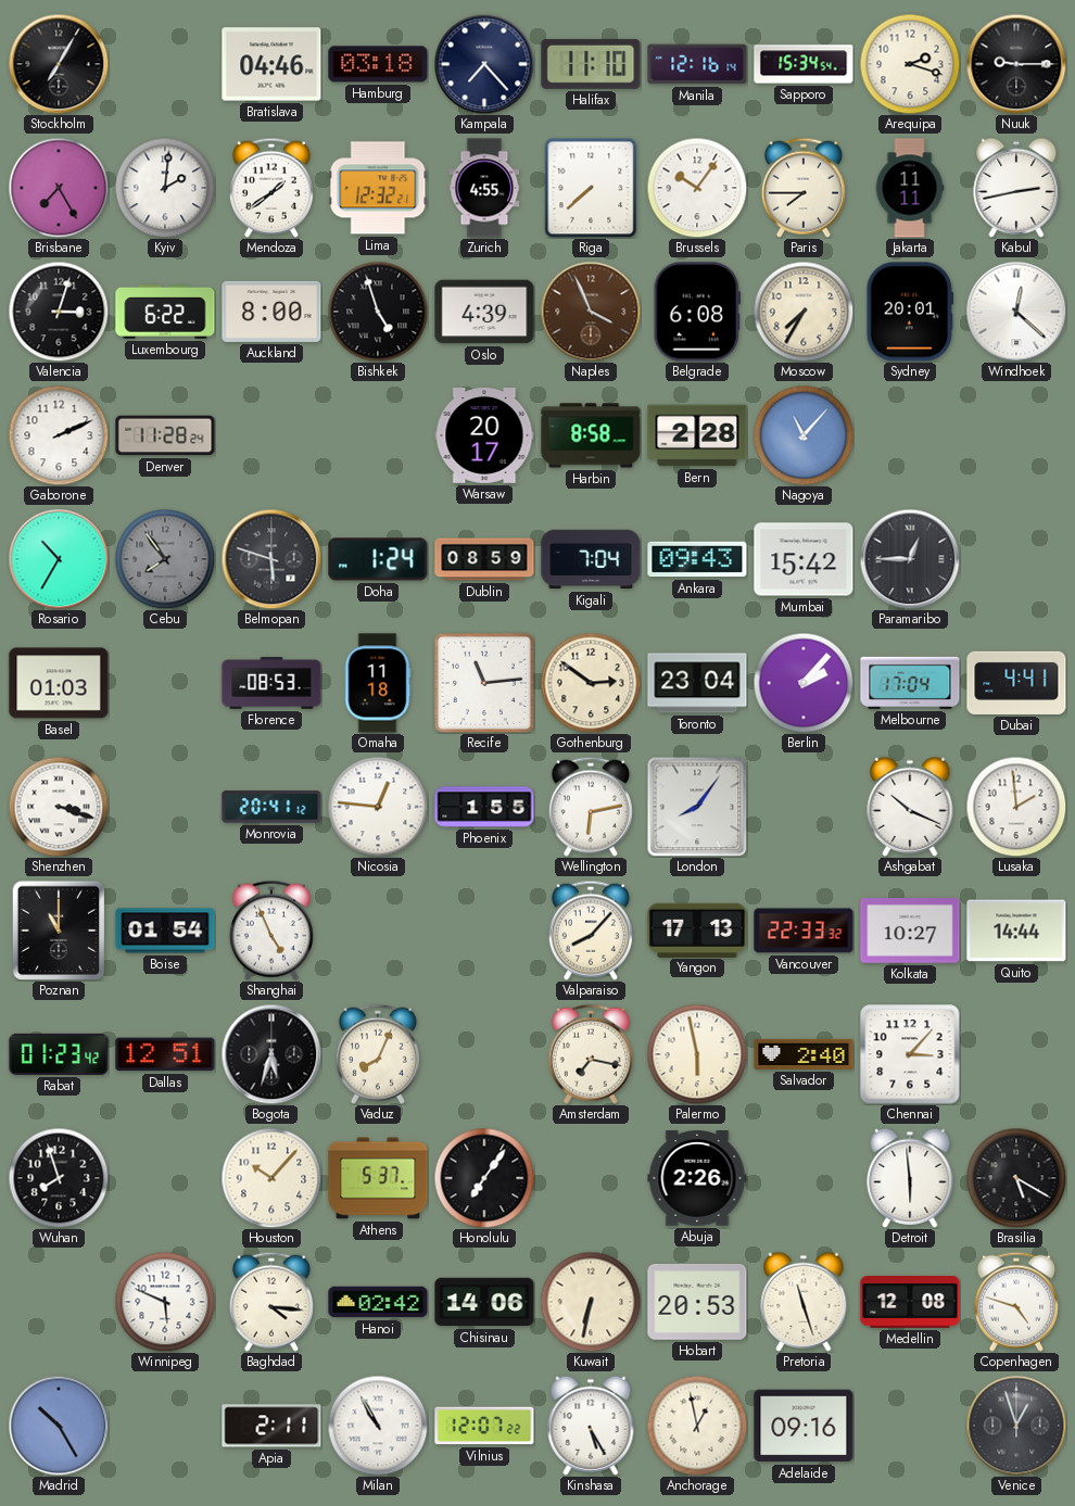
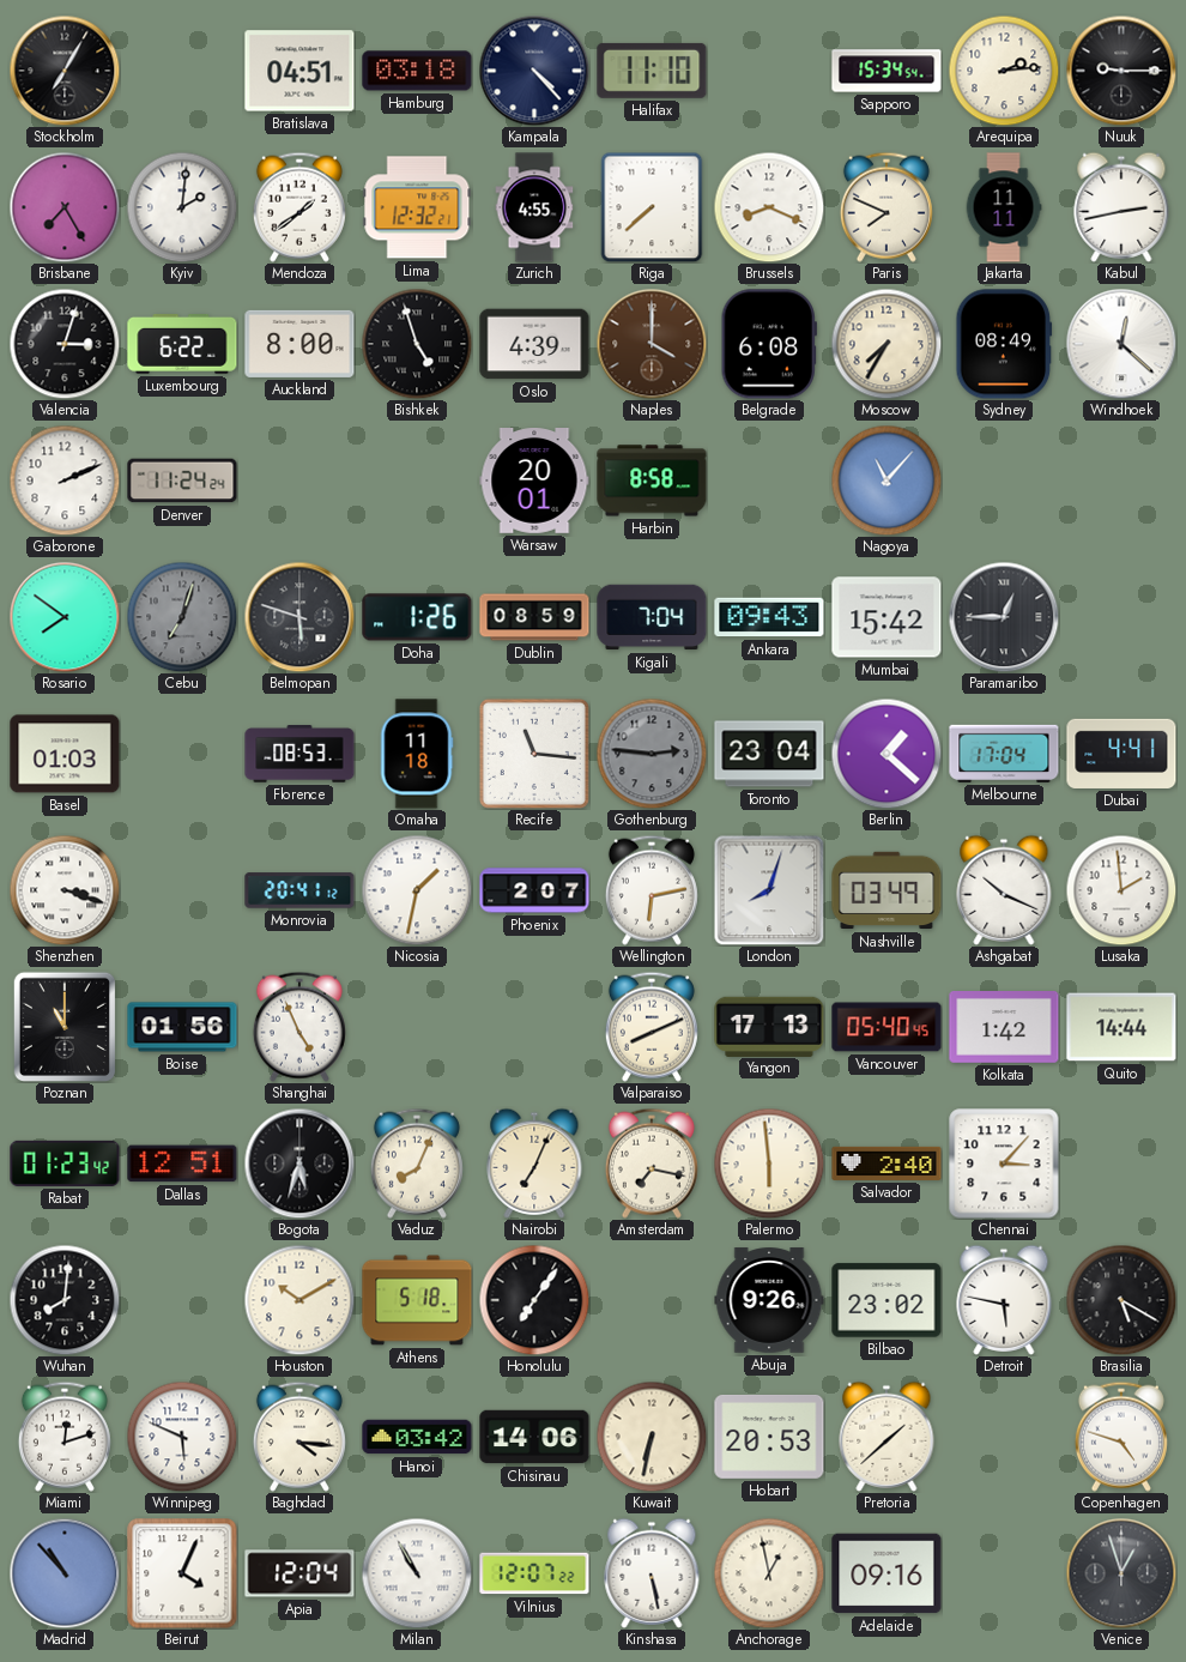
Bratislava: 04:46 -> 04:51
Kampala: 7:23 -> 4:23
Manila: 12:16 -> none
Arequipa: 2:18 -> 2:14
Brussels: 10:06 -> 8:19
Paris: 7:45 -> 7:49
Naples: 3:56 -> 4:00
Sydney: 20:01 -> 08:49
Denver: 11:28 -> 11:24
Warsaw: 20:17 -> 20:01
Bern: 2:28 -> none
Rosario: 10:35 -> 7:51
Cebu: 7:54 -> 7:03
Doha: 1:24 -> 1:26
Recife: 11:14 -> 11:16
Gothenburg: 2:51 -> 2:46
Gothenburg dial: cream -> grey
Berlin: 2:07 -> 1:22
Nicosia: 12:46 -> 1:32
Phoenix: 1:55 -> 2:07
London: 8:06 -> 8:03
Nashville: none -> 03:49
Boise: 01:54 -> 01:56
Valparaiso: 8:07 -> 8:11
Vancouver: 22:33 -> 05:40
Kolkata: 10:27 -> 1:42
Nairobi: none -> 7:04
Palermo: 5:58 -> 5:59
Wuhan: 7:57 -> 8:01
Houston: 10:07 -> 10:10
Athens: 5:37 -> 5:18
Abuja: 2:26 -> 9:26
Bilbao: none -> 23:02
Detroit: 5:59 -> 5:47
Miami: none -> 12:12
Hanoi: 02:42 -> 03:42
Pretoria: 11:27 -> 1:38
Medellin: 12:08 -> none
Madrid: 10:25 -> 10:53
Beirut: none -> 4:04
Apia: 2:11 -> 12:04
Kinshasa: 5:25 -> 5:28
